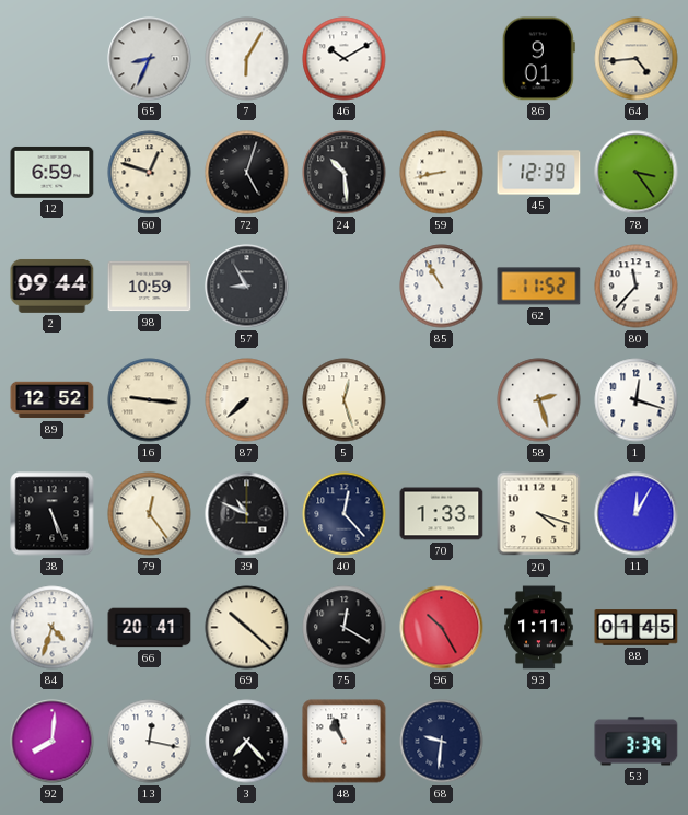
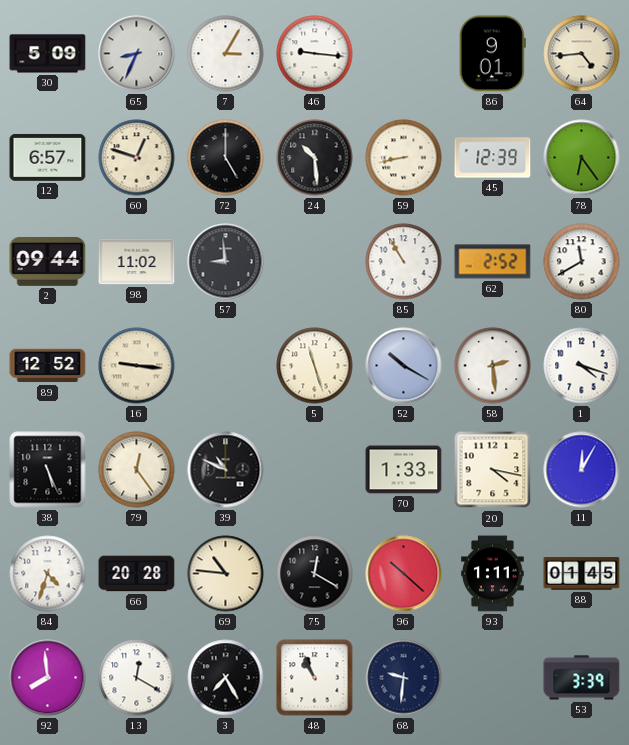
30: none -> 5:09
7: 6:05 -> 3:05
46: 10:10 -> 9:16
12: 6:59 -> 6:57
72: 5:03 -> 5:00
78: 3:24 -> 6:24
98: 10:59 -> 11:02
57: 8:55 -> 8:59
62: 11:52 -> 2:52
80: 11:37 -> 11:40
87: 7:38 -> none
5: 12:27 -> 11:27
52: none -> 10:20
58: 2:27 -> 2:29
1: 12:18 -> 4:18
40: 12:23 -> none
20: 4:18 -> 4:17
66: 20:41 -> 20:28
69: 10:22 -> 10:46
96: 10:25 -> 10:22
92: 8:01 -> 7:59
13: 12:17 -> 12:20
3: 7:23 -> 7:25
